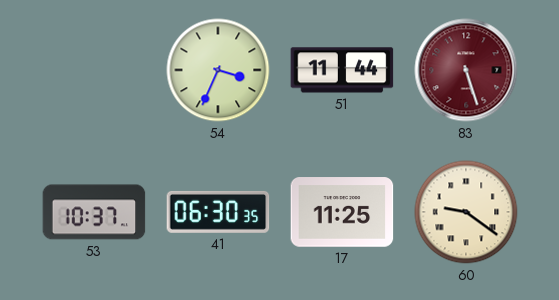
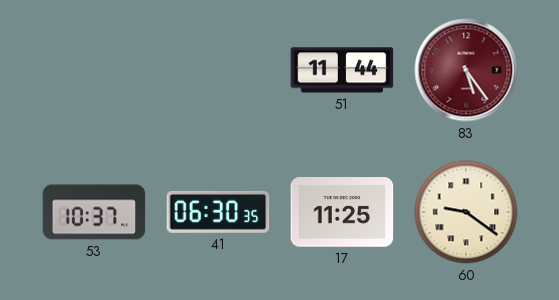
54: 3:34 -> none
83: 5:27 -> 5:24
